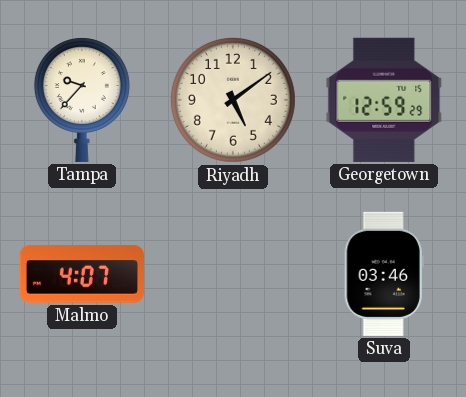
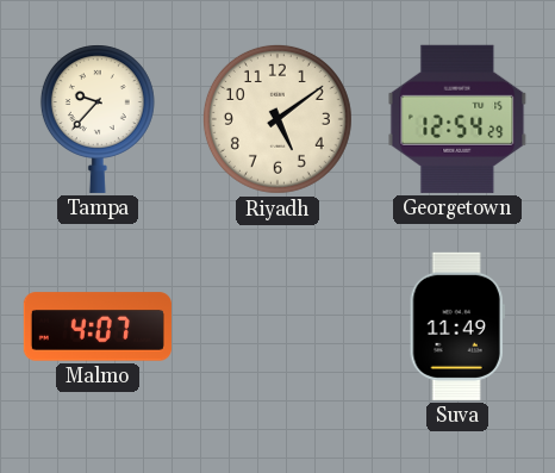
Georgetown: 12:59 -> 12:54
Suva: 03:46 -> 11:49
